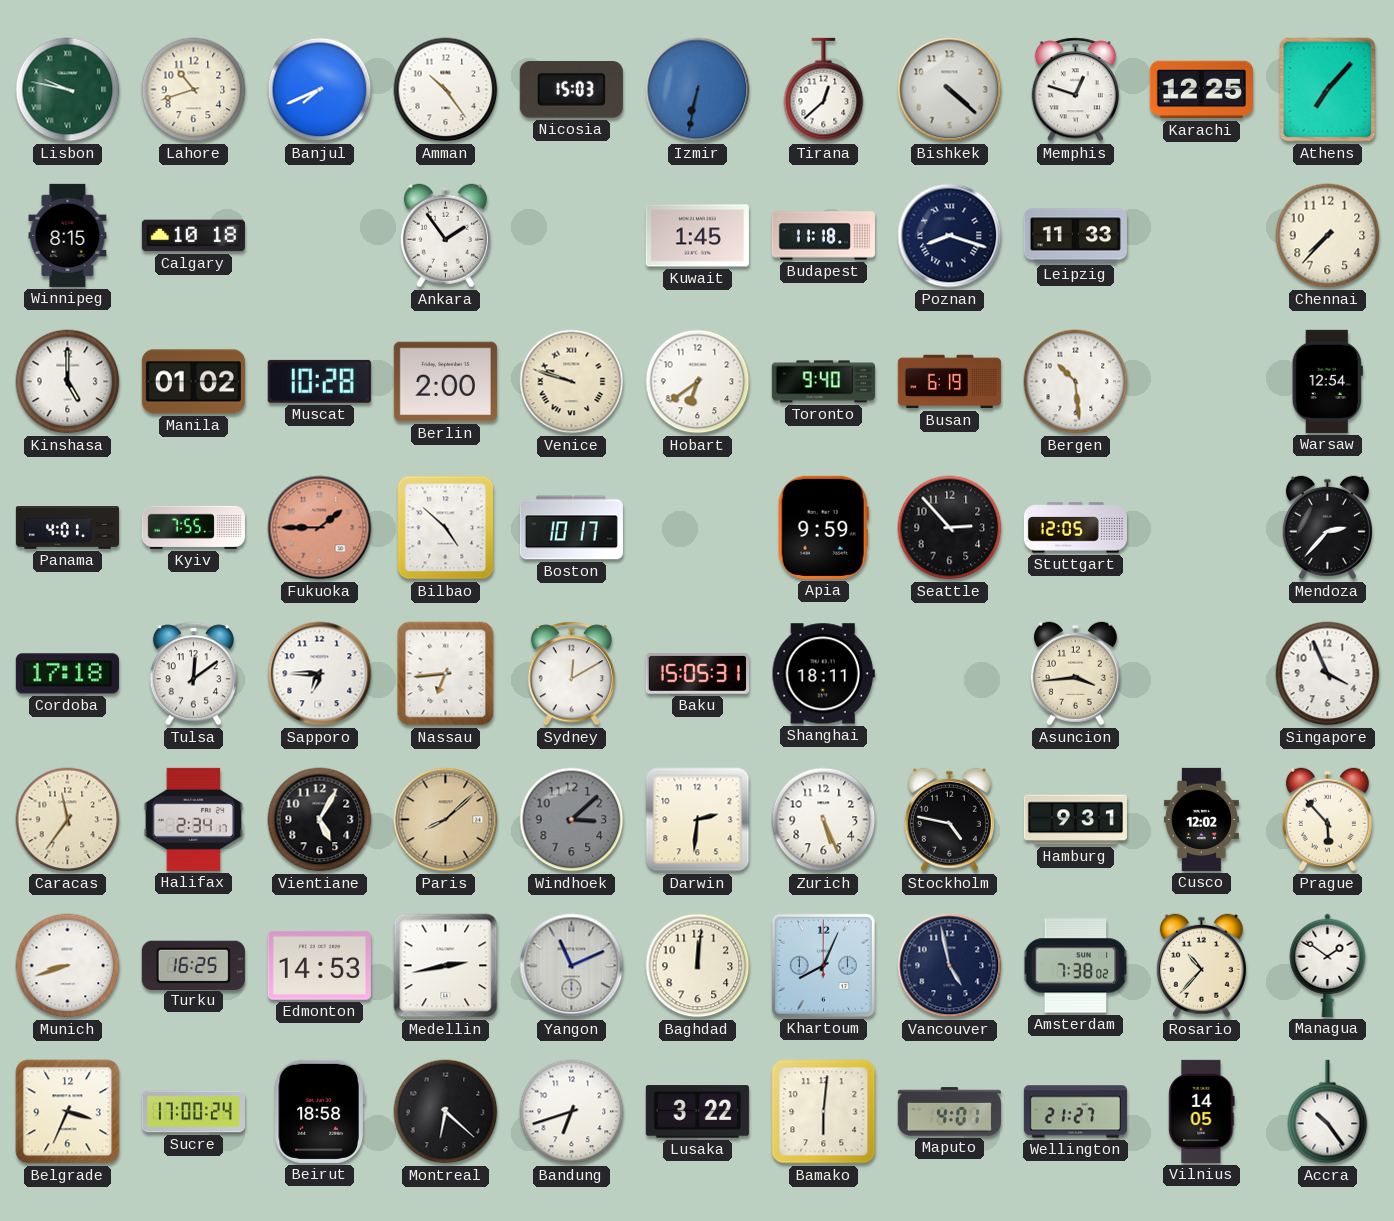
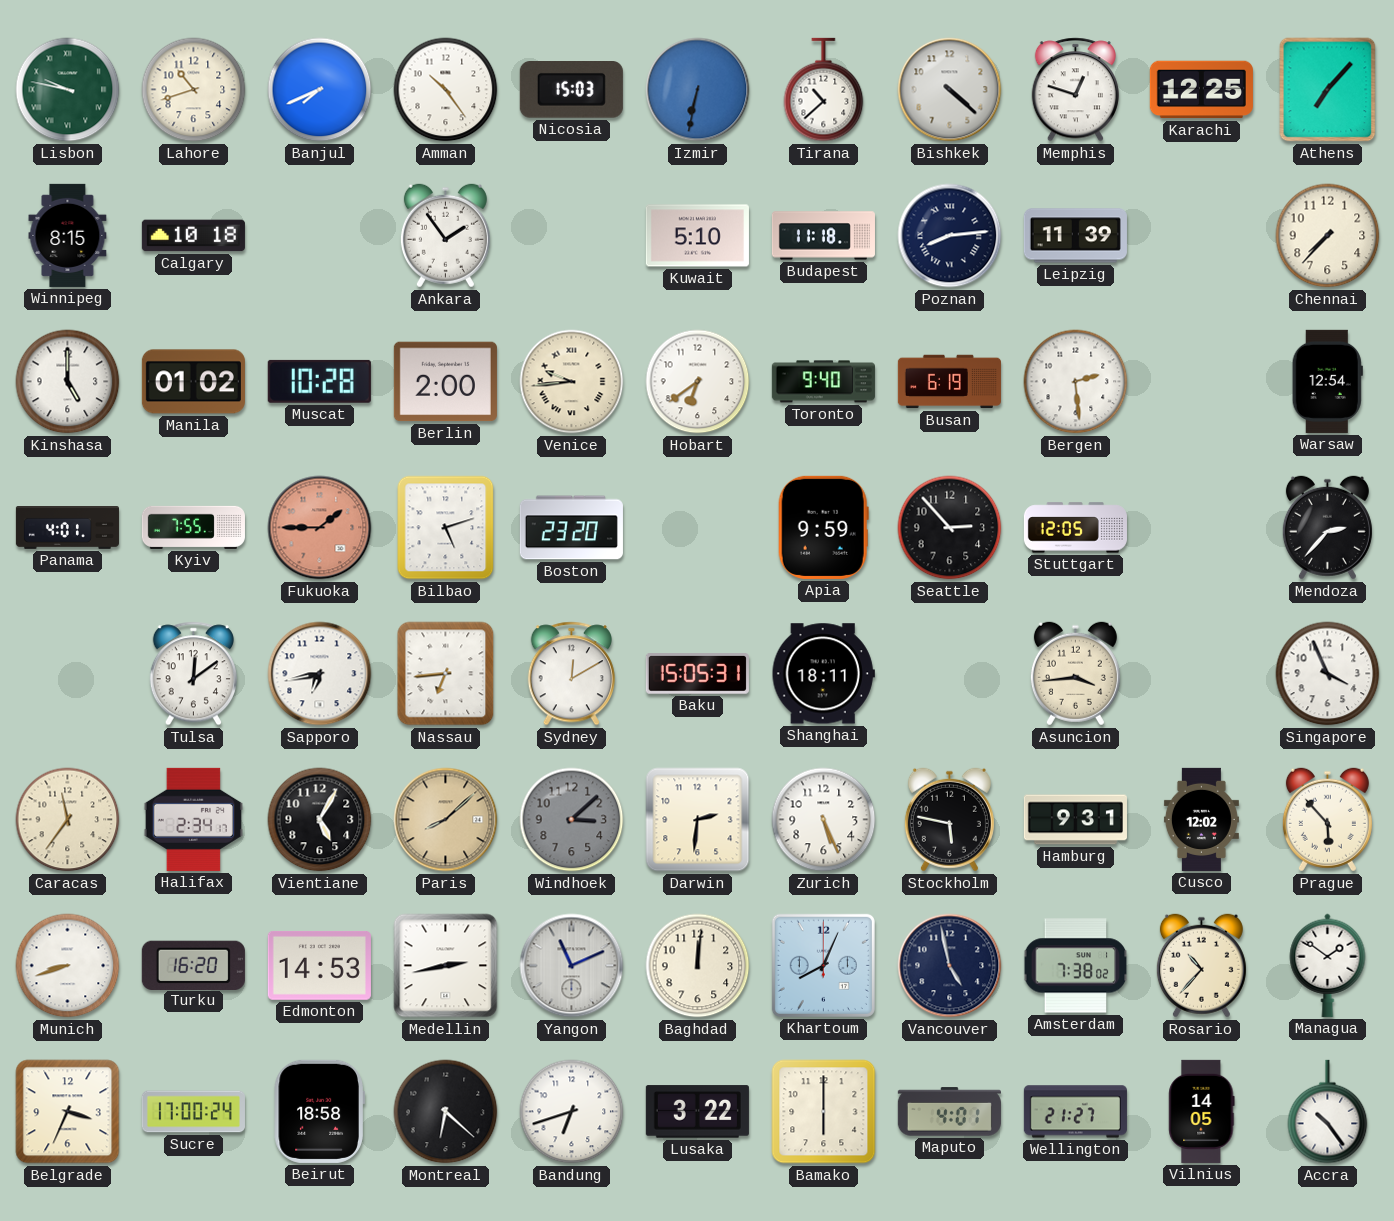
Tirana: 12:38 -> 10:38
Kuwait: 1:45 -> 5:10
Poznan: 8:18 -> 8:14
Leipzig: 11:33 -> 11:39
Venice: 9:48 -> 9:44
Bergen: 10:29 -> 2:29
Bilbao: 4:52 -> 5:12
Boston: 10:17 -> 23:20
Cordoba: 17:18 -> none
Sapporo: 6:45 -> 6:43
Stockholm: 4:47 -> 5:47
Turku: 16:25 -> 16:20
Bamako: 6:01 -> 6:00
